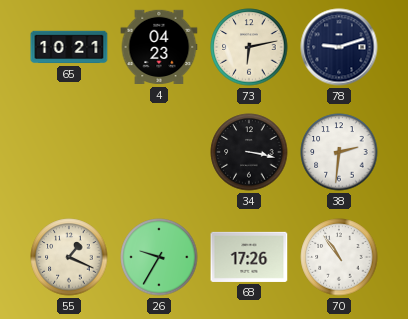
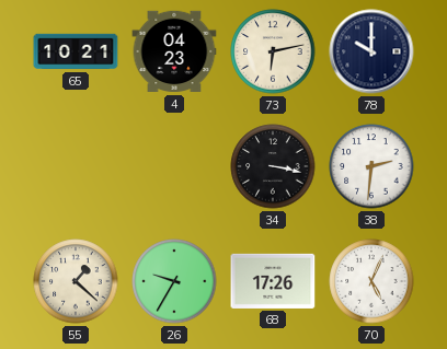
78: 9:12 -> 10:00
55: 1:19 -> 1:22
70: 10:54 -> 5:04
